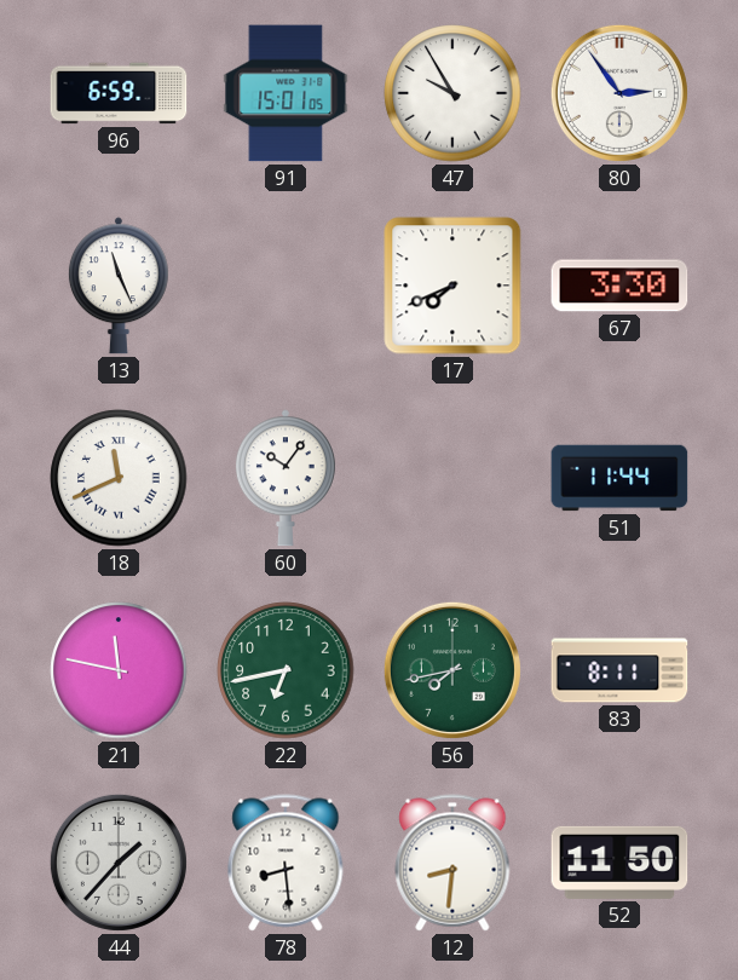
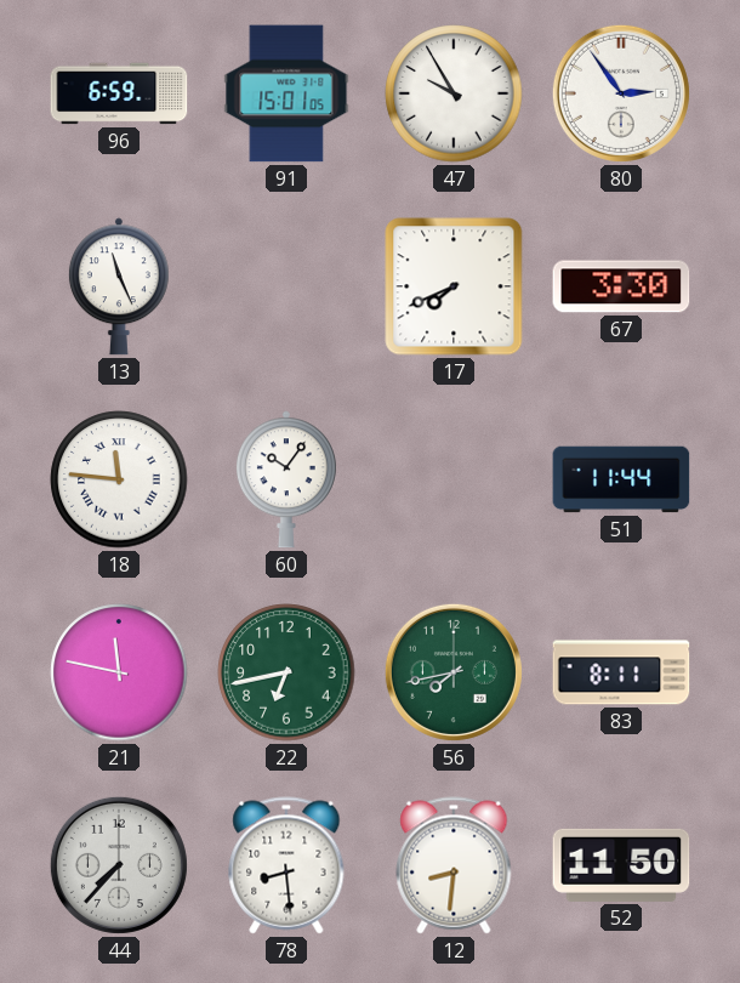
18: 11:41 -> 11:46
44: 1:37 -> 7:37
